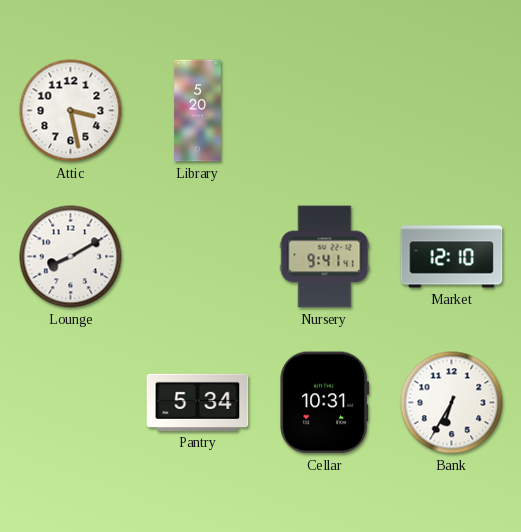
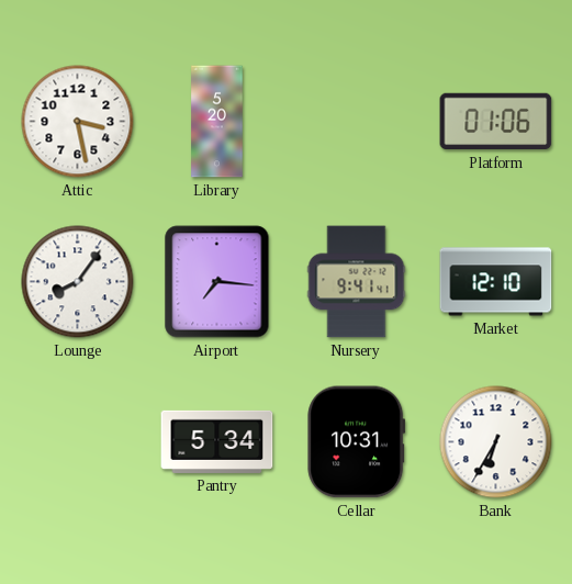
Platform: none -> 01:06
Lounge: 8:10 -> 8:06
Airport: none -> 7:16
